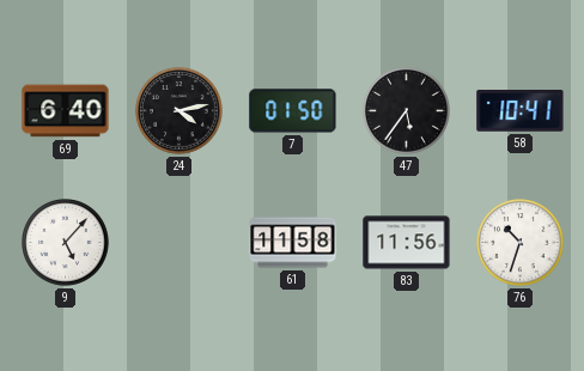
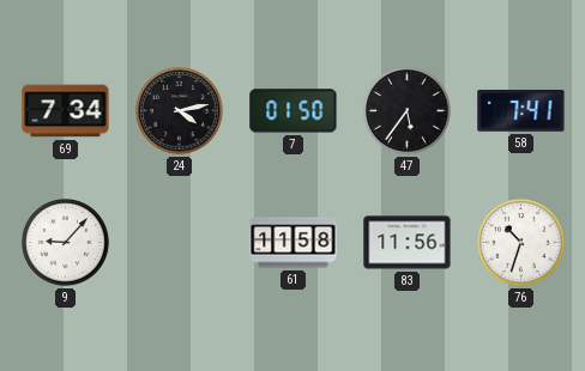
69: 6:40 -> 7:34
58: 10:41 -> 7:41
9: 5:07 -> 9:07
